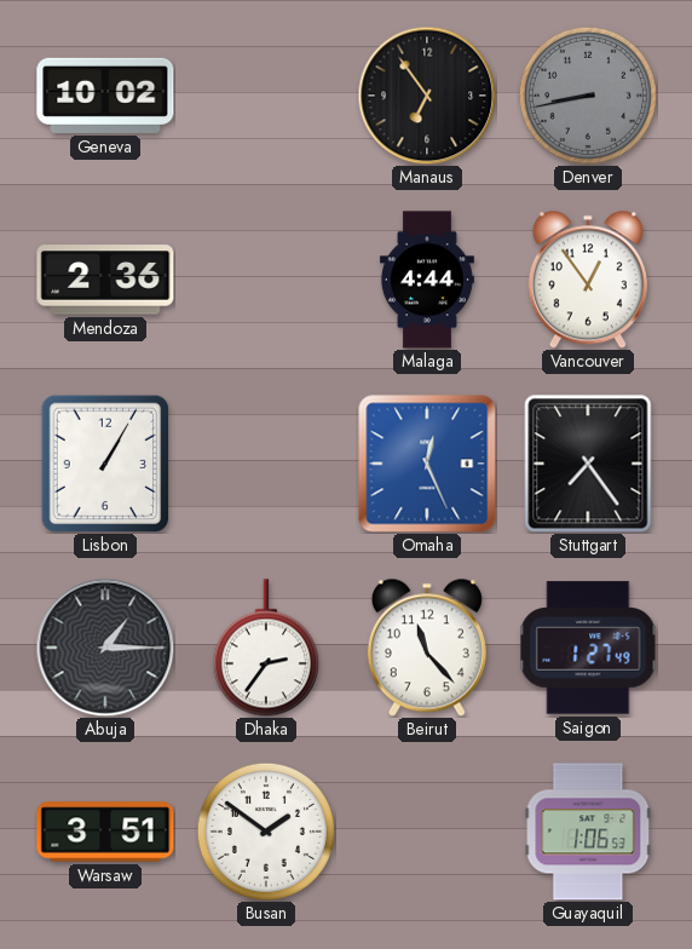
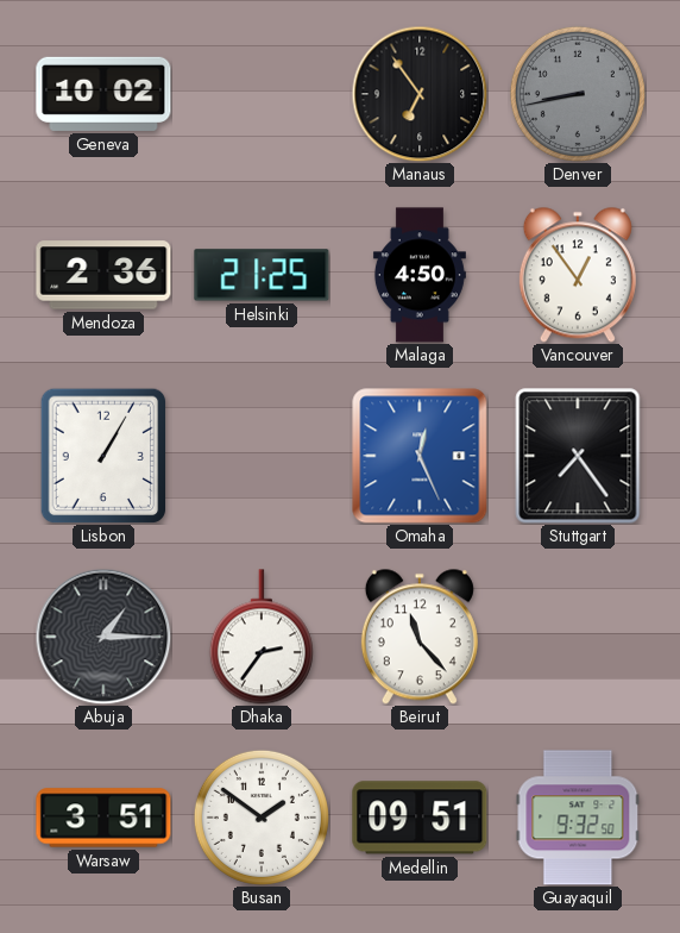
Helsinki: none -> 21:25
Malaga: 4:44 -> 4:50
Saigon: 1:27 -> none
Medellin: none -> 09:51
Guayaquil: 1:06 -> 9:32
